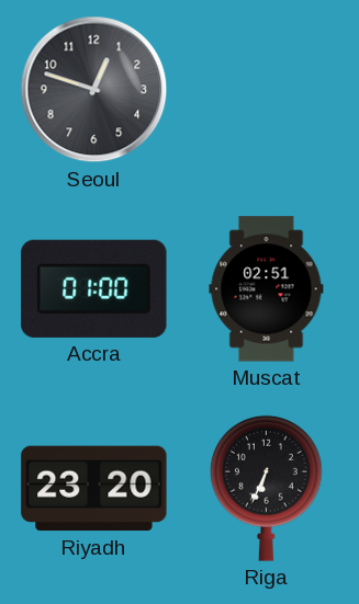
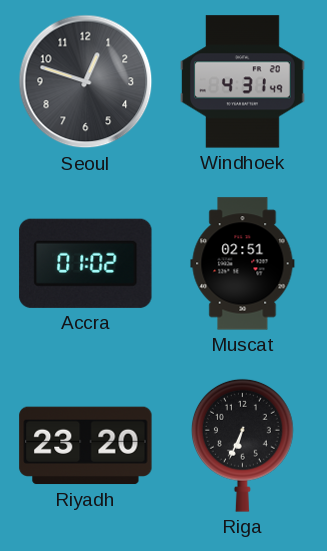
Windhoek: none -> 4:31
Accra: 01:00 -> 01:02
